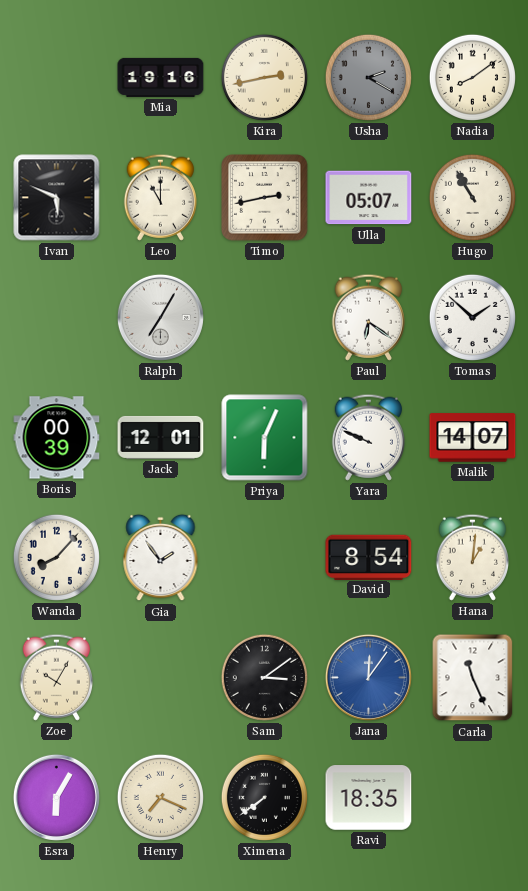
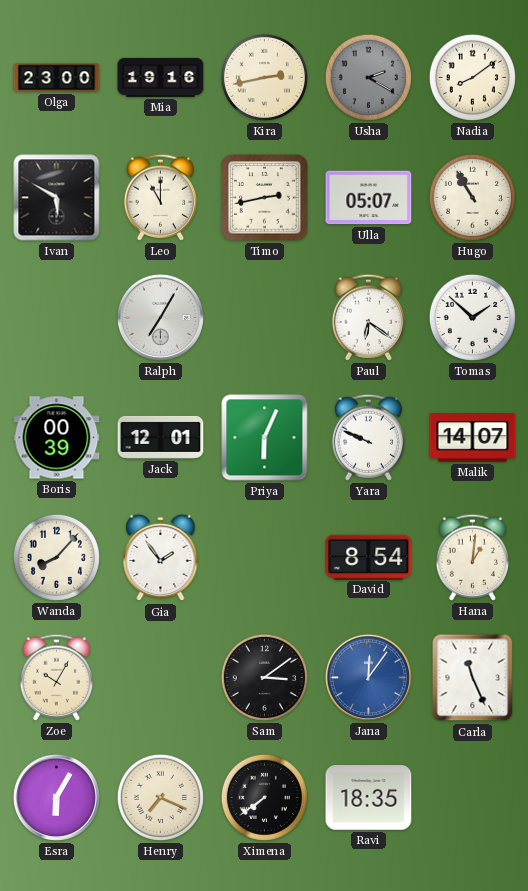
Olga: none -> 23:00
Ivan: 5:49 -> 5:50
